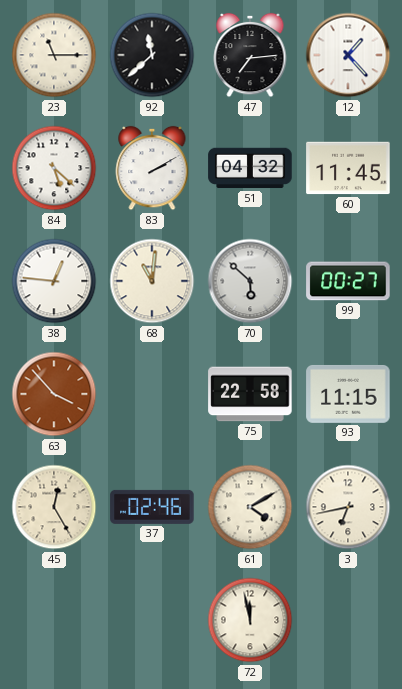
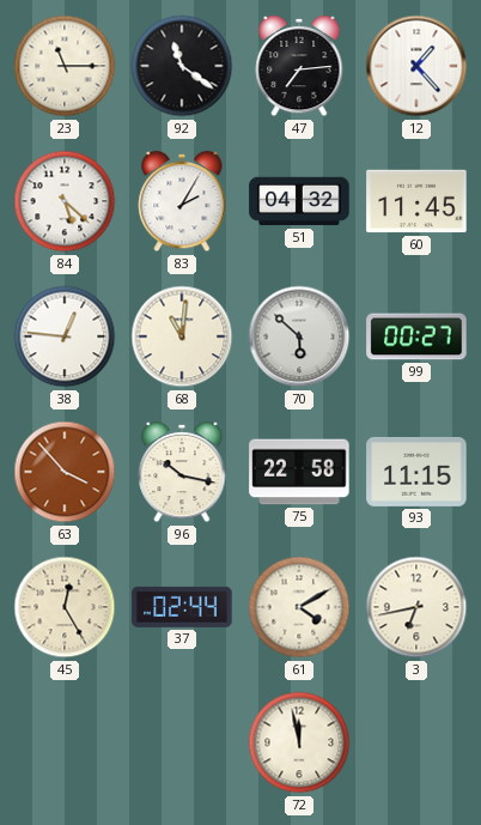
92: 11:38 -> 11:21
83: 2:10 -> 2:05
96: none -> 10:17
37: 02:46 -> 02:44
